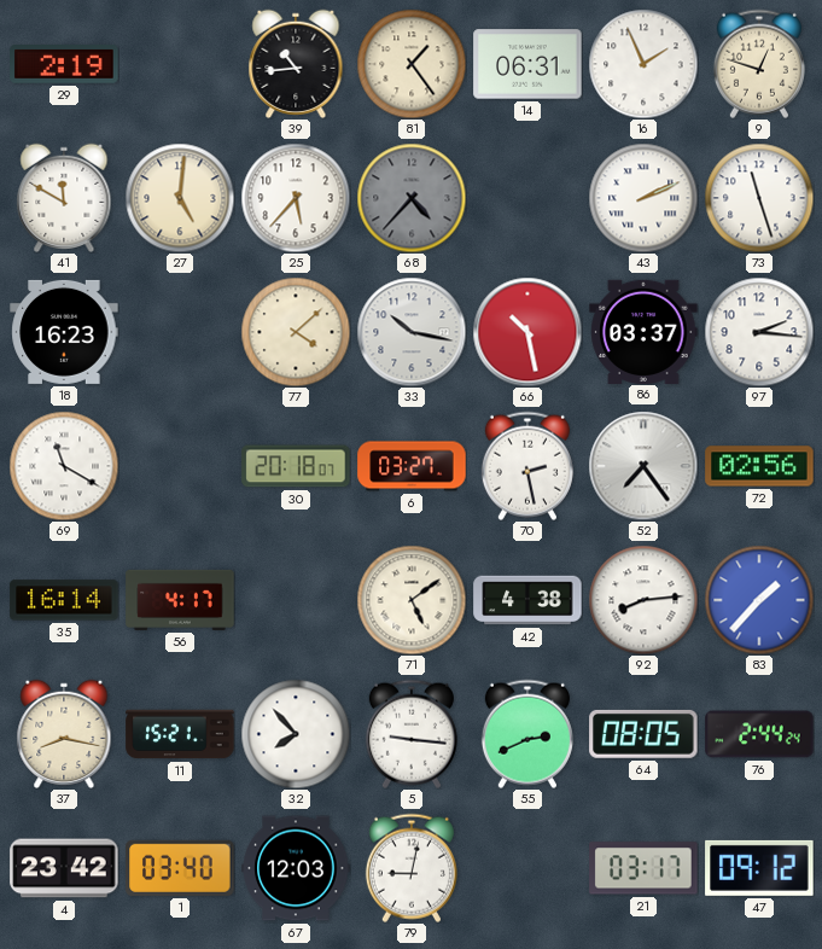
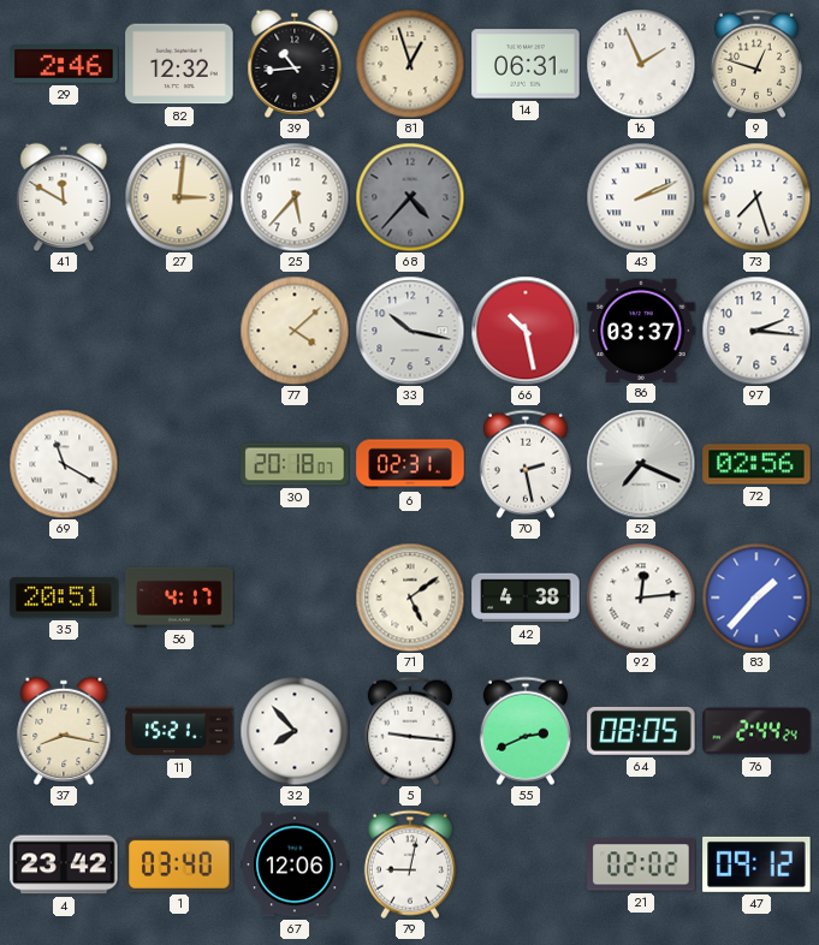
29: 2:19 -> 2:46
82: none -> 12:32
81: 1:24 -> 12:57
27: 5:01 -> 3:01
73: 11:27 -> 7:27
18: 16:23 -> none
6: 03:27 -> 02:31
52: 7:24 -> 7:19
35: 16:14 -> 20:51
92: 8:14 -> 12:14
67: 12:03 -> 12:06
21: 03:17 -> 02:02
